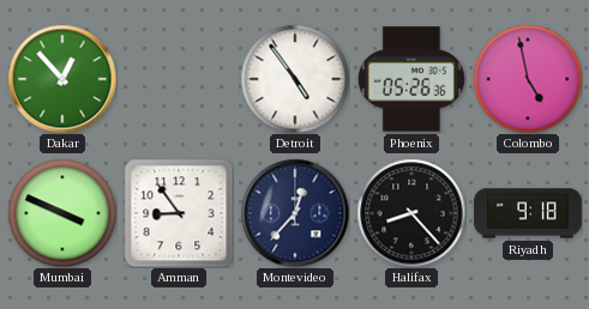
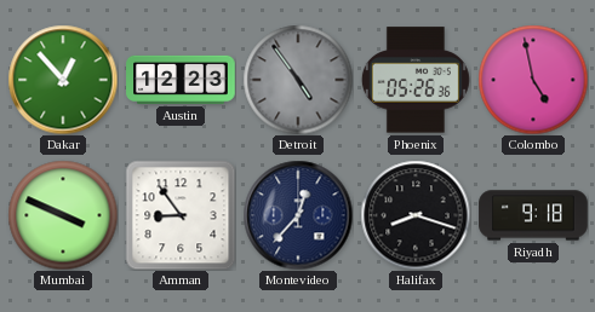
Austin: none -> 12:23
Detroit dial: white -> grey
Halifax: 8:23 -> 8:18
